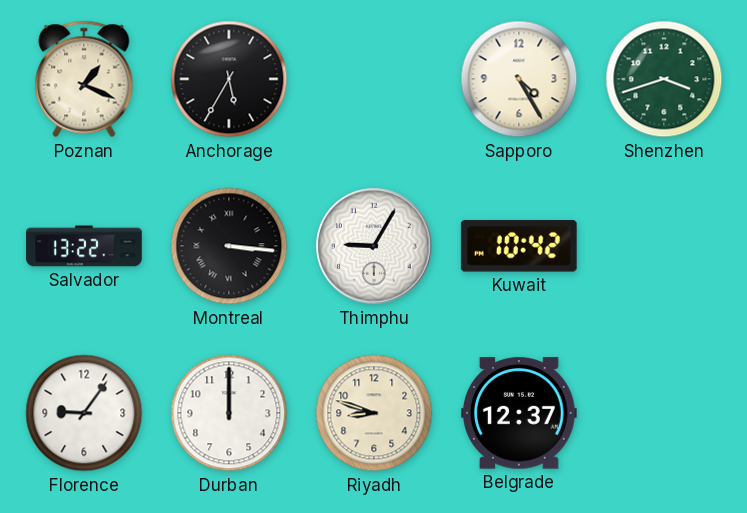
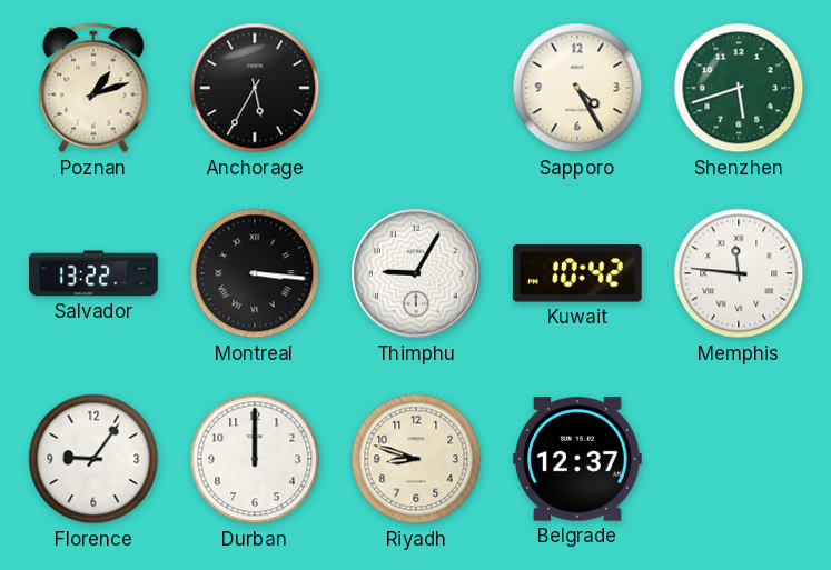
Poznan: 1:19 -> 1:12
Shenzhen: 3:42 -> 5:42
Memphis: none -> 11:46
